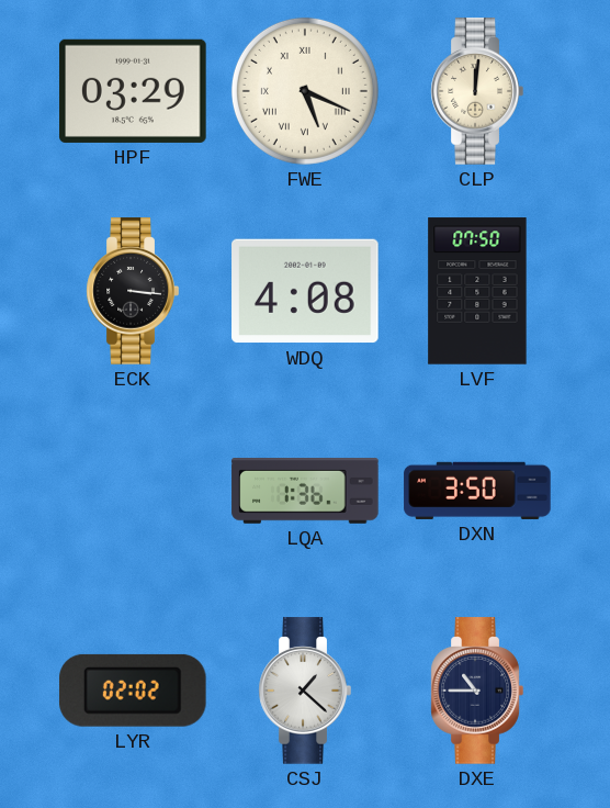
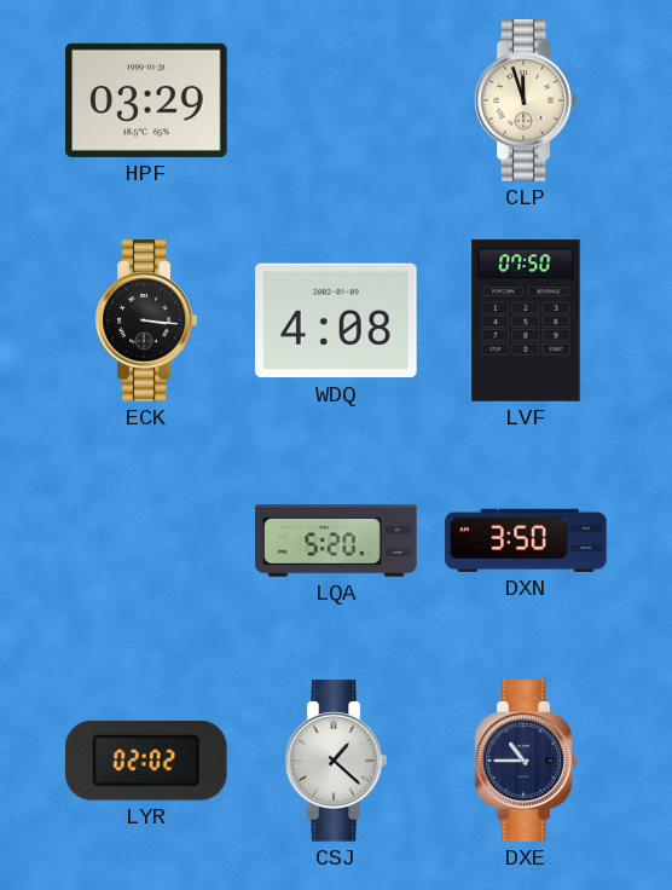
FWE: 5:19 -> none
CLP: 12:01 -> 11:57
LQA: 1:36 -> 5:20
